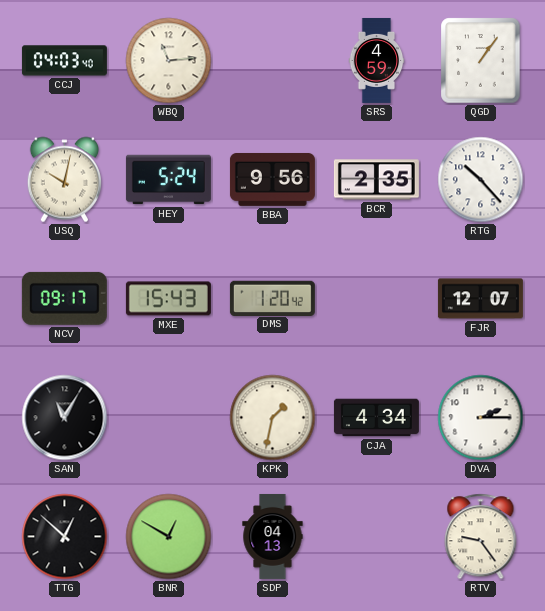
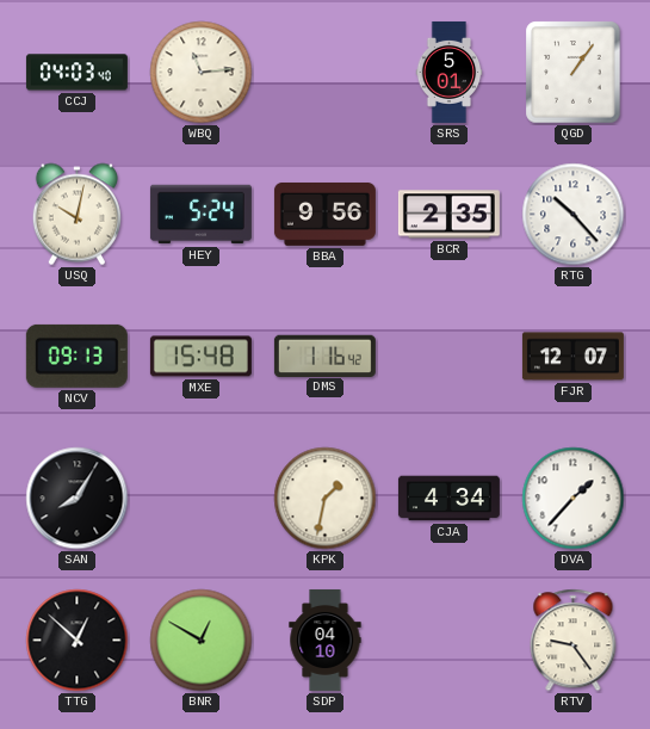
SRS: 4:59 -> 5:01
NCV: 09:17 -> 09:13
MXE: 15:43 -> 15:48
DMS: 1:20 -> 1:16
SAN: 11:05 -> 8:05
DVA: 2:15 -> 1:37
SDP: 04:13 -> 04:10
